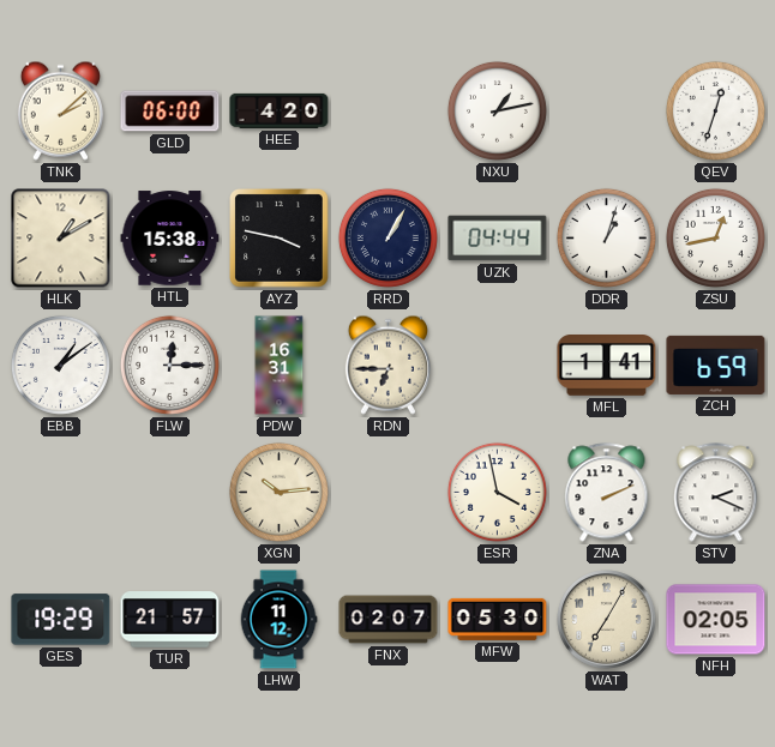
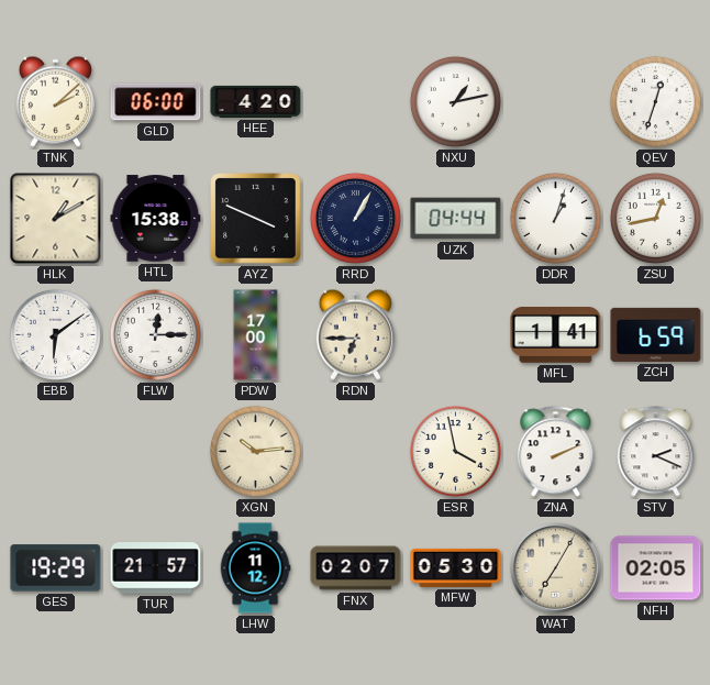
AYZ: 3:47 -> 3:49
EBB: 1:09 -> 6:09
PDW: 16:31 -> 17:00
